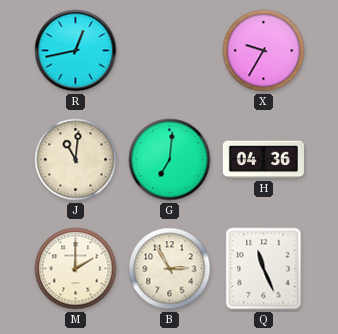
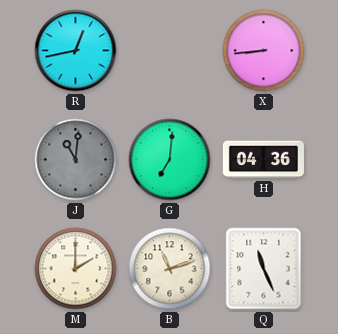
X: 9:35 -> 8:44
J dial: cream -> grey
B: 2:55 -> 11:12
